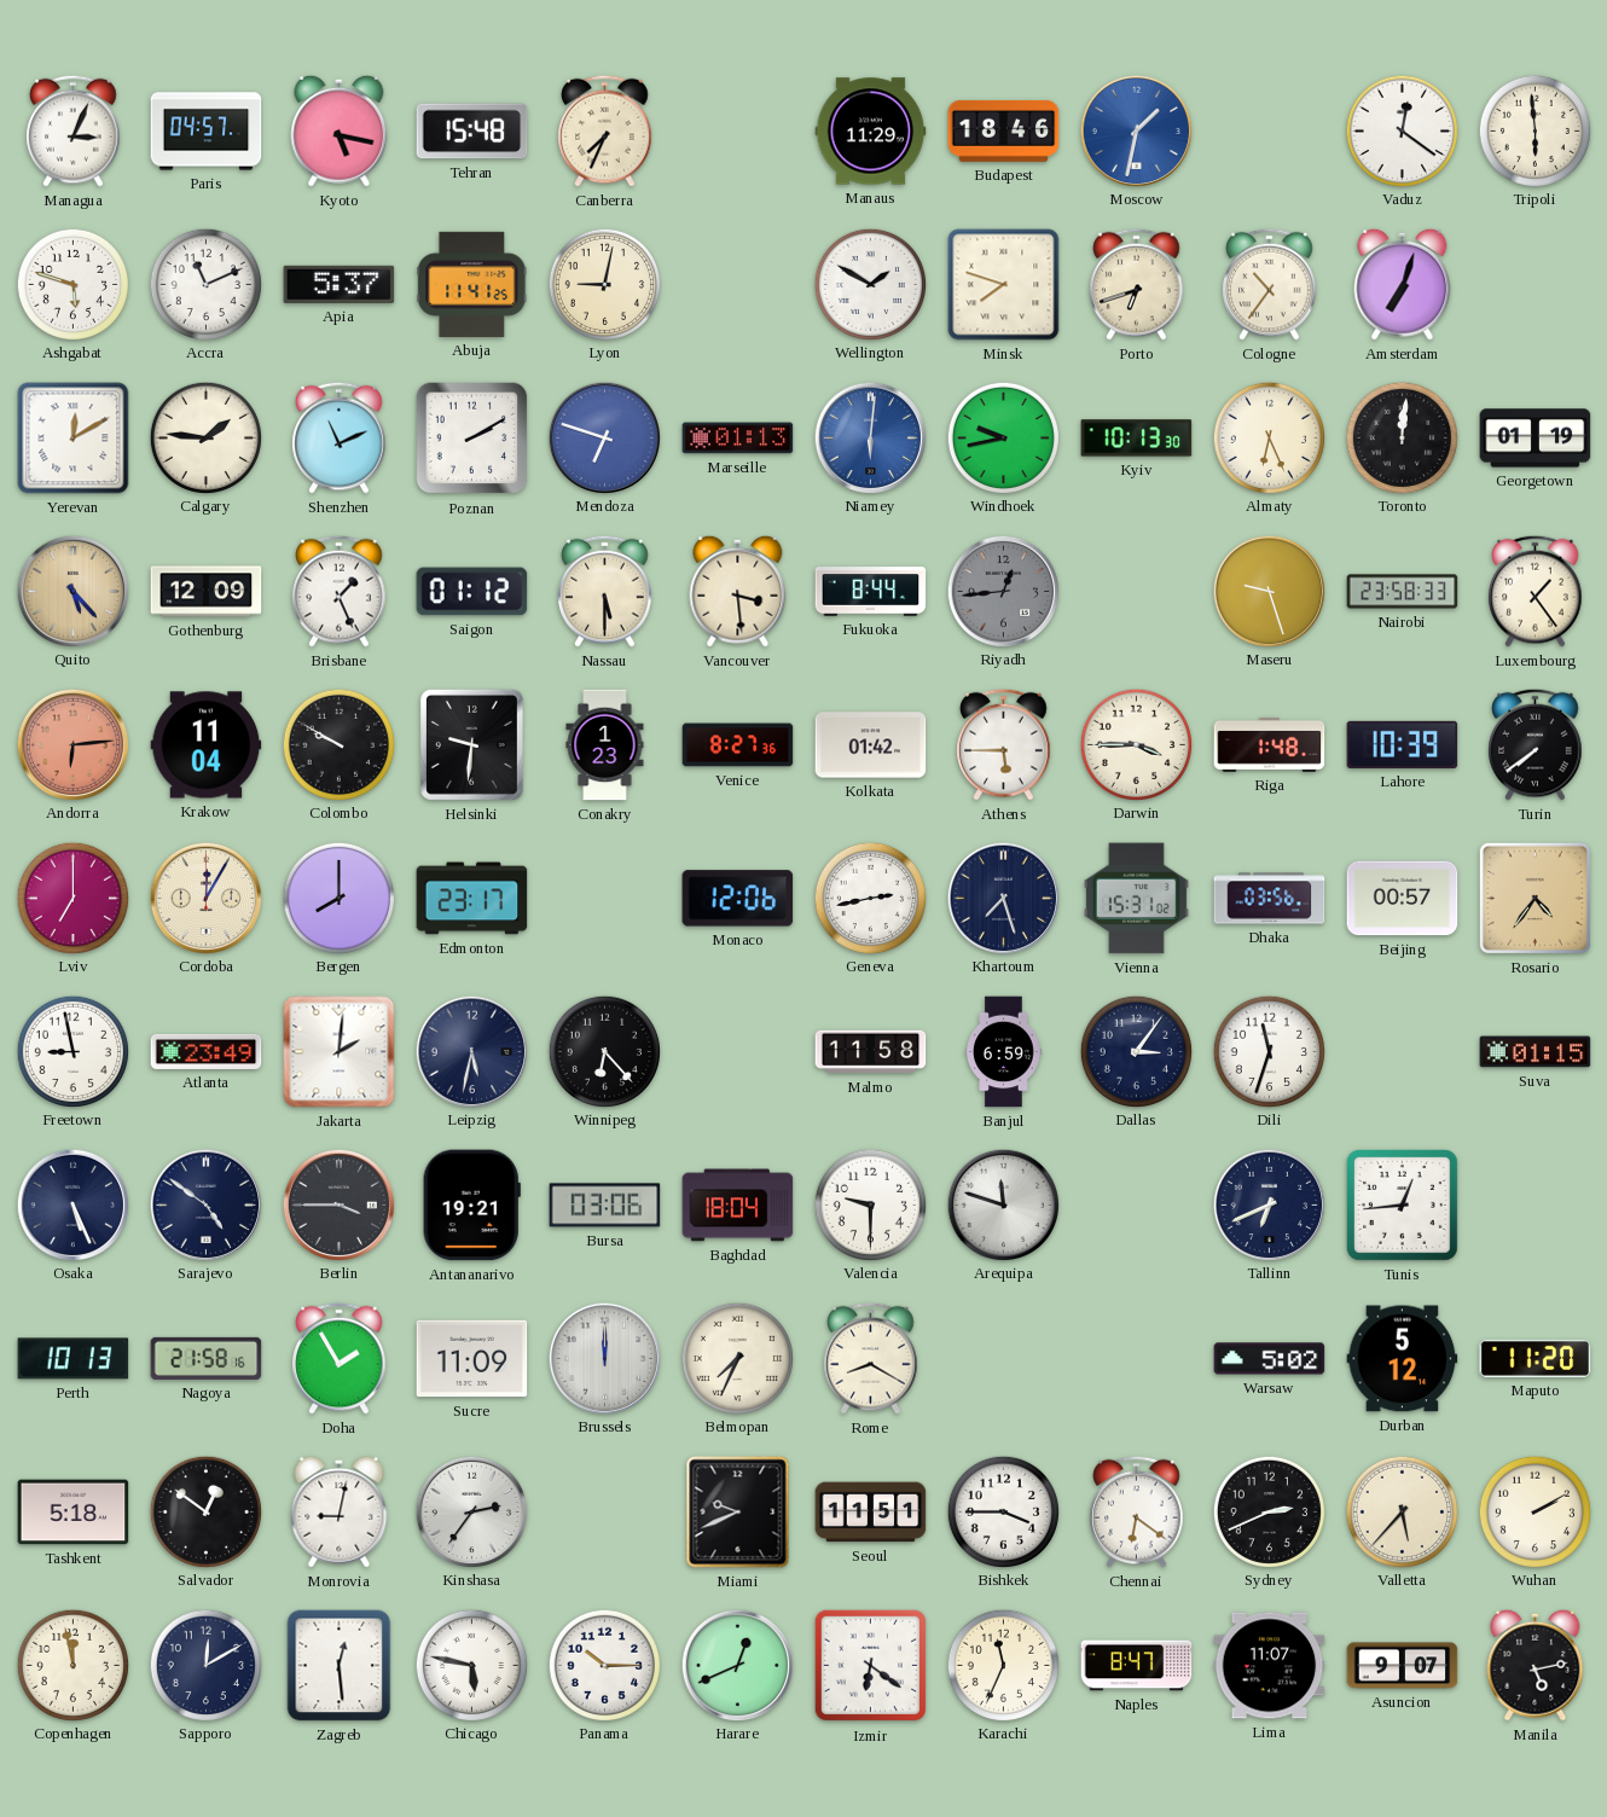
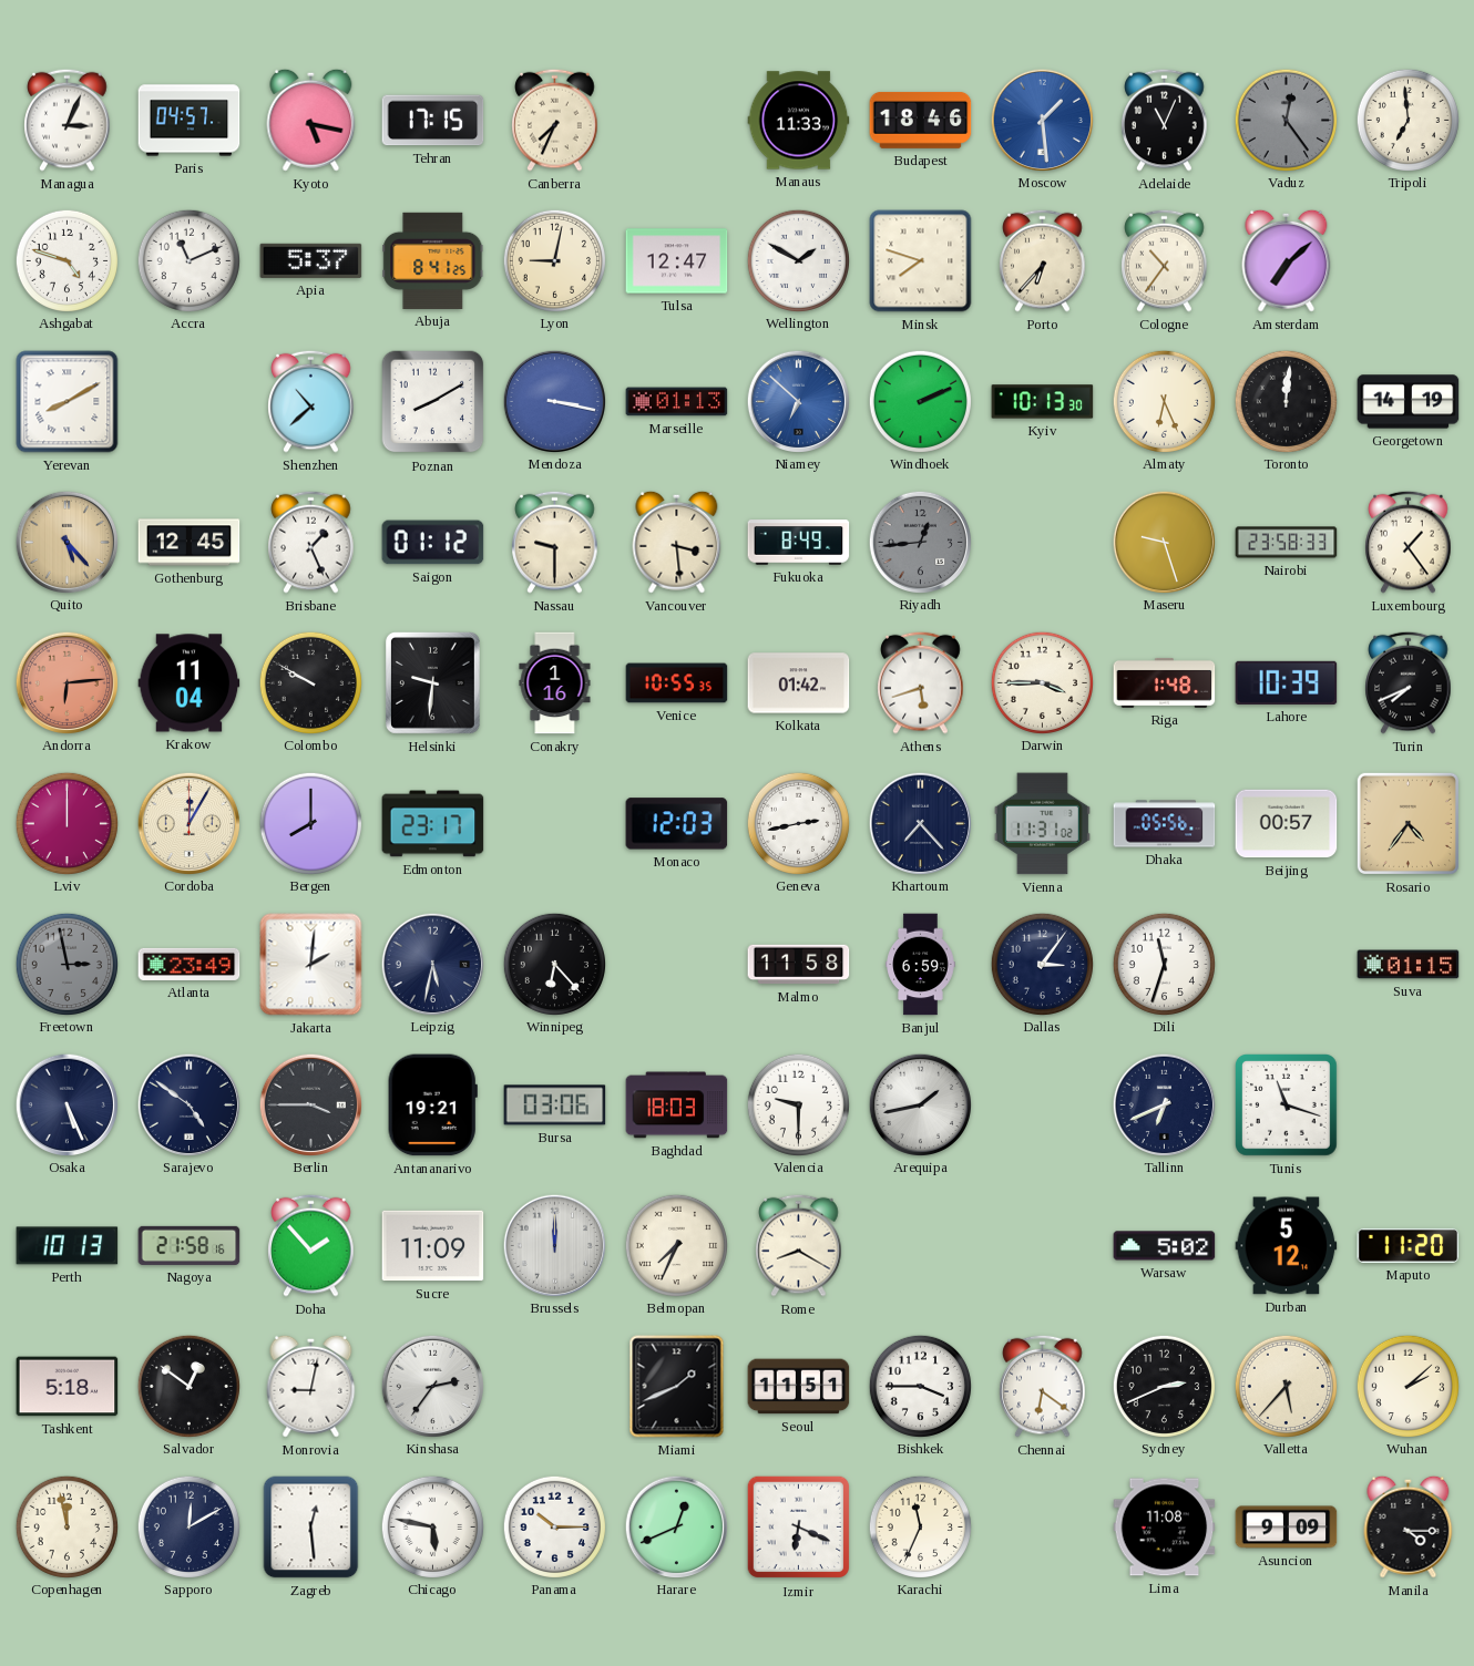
Tehran: 15:48 -> 17:15
Manaus: 11:29 -> 11:33
Moscow: 1:32 -> 1:29
Adelaide: none -> 11:04
Vaduz: 12:21 -> 12:24
Vaduz dial: white -> grey
Tripoli: 5:59 -> 6:59
Ashgabat: 5:48 -> 4:48
Abuja: 11:41 -> 8:41
Tulsa: none -> 12:47
Porto: 6:42 -> 6:37
Amsterdam: 7:03 -> 7:08
Yerevan: 12:10 -> 8:10
Calgary: 1:46 -> none
Shenzhen: 11:11 -> 10:38
Poznan: 2:10 -> 8:10
Mendoza: 6:48 -> 3:17
Niamey: 6:01 -> 6:52
Windhoek: 9:43 -> 2:11
Georgetown: 01:19 -> 14:19
Gothenburg: 12:09 -> 12:45
Nassau: 5:30 -> 9:30
Fukuoka: 8:44 -> 8:49
Conakry: 1:23 -> 1:16
Venice: 8:27 -> 10:55
Athens: 5:45 -> 5:42
Turin: 7:39 -> 7:41
Lviv: 7:00 -> 12:00
Monaco: 12:06 -> 12:03
Khartoum: 7:27 -> 7:23
Vienna: 15:31 -> 11:31
Dhaka: 03:56 -> 05:56
Freetown: 8:58 -> 2:58
Freetown dial: white -> grey
Baghdad: 18:04 -> 18:03
Arequipa: 11:48 -> 1:43
Tunis: 12:44 -> 11:18
Doha: 1:55 -> 1:53
Miami: 9:41 -> 1:41
Wuhan: 2:10 -> 2:08
Izmir: 6:21 -> 6:19
Naples: 8:47 -> none
Lima: 11:07 -> 11:08
Asuncion: 9:07 -> 9:09
Manila: 5:13 -> 4:15
